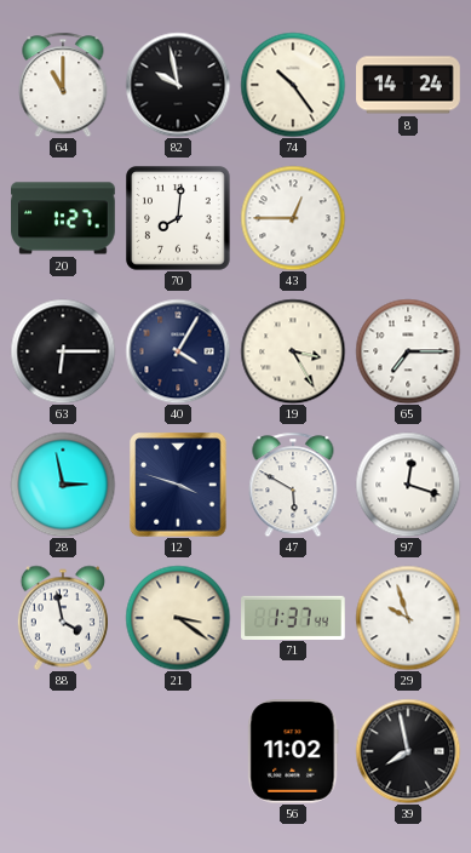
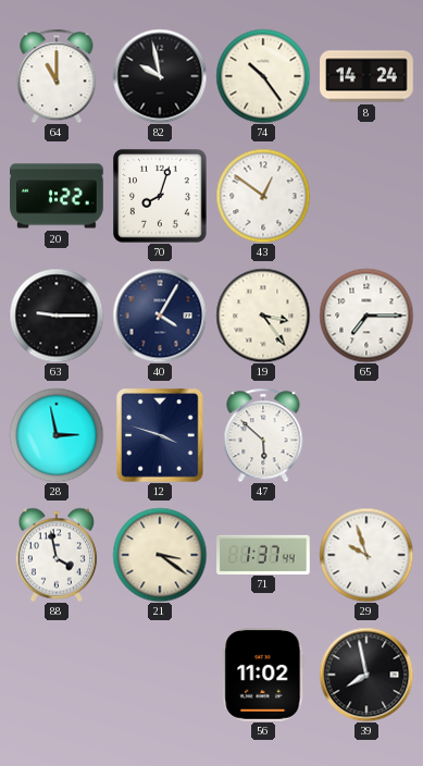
20: 1:27 -> 1:22
70: 8:01 -> 8:03
43: 12:45 -> 12:51
63: 6:15 -> 9:15
19: 3:25 -> 3:24
47: 5:50 -> 5:52
97: 12:18 -> none
